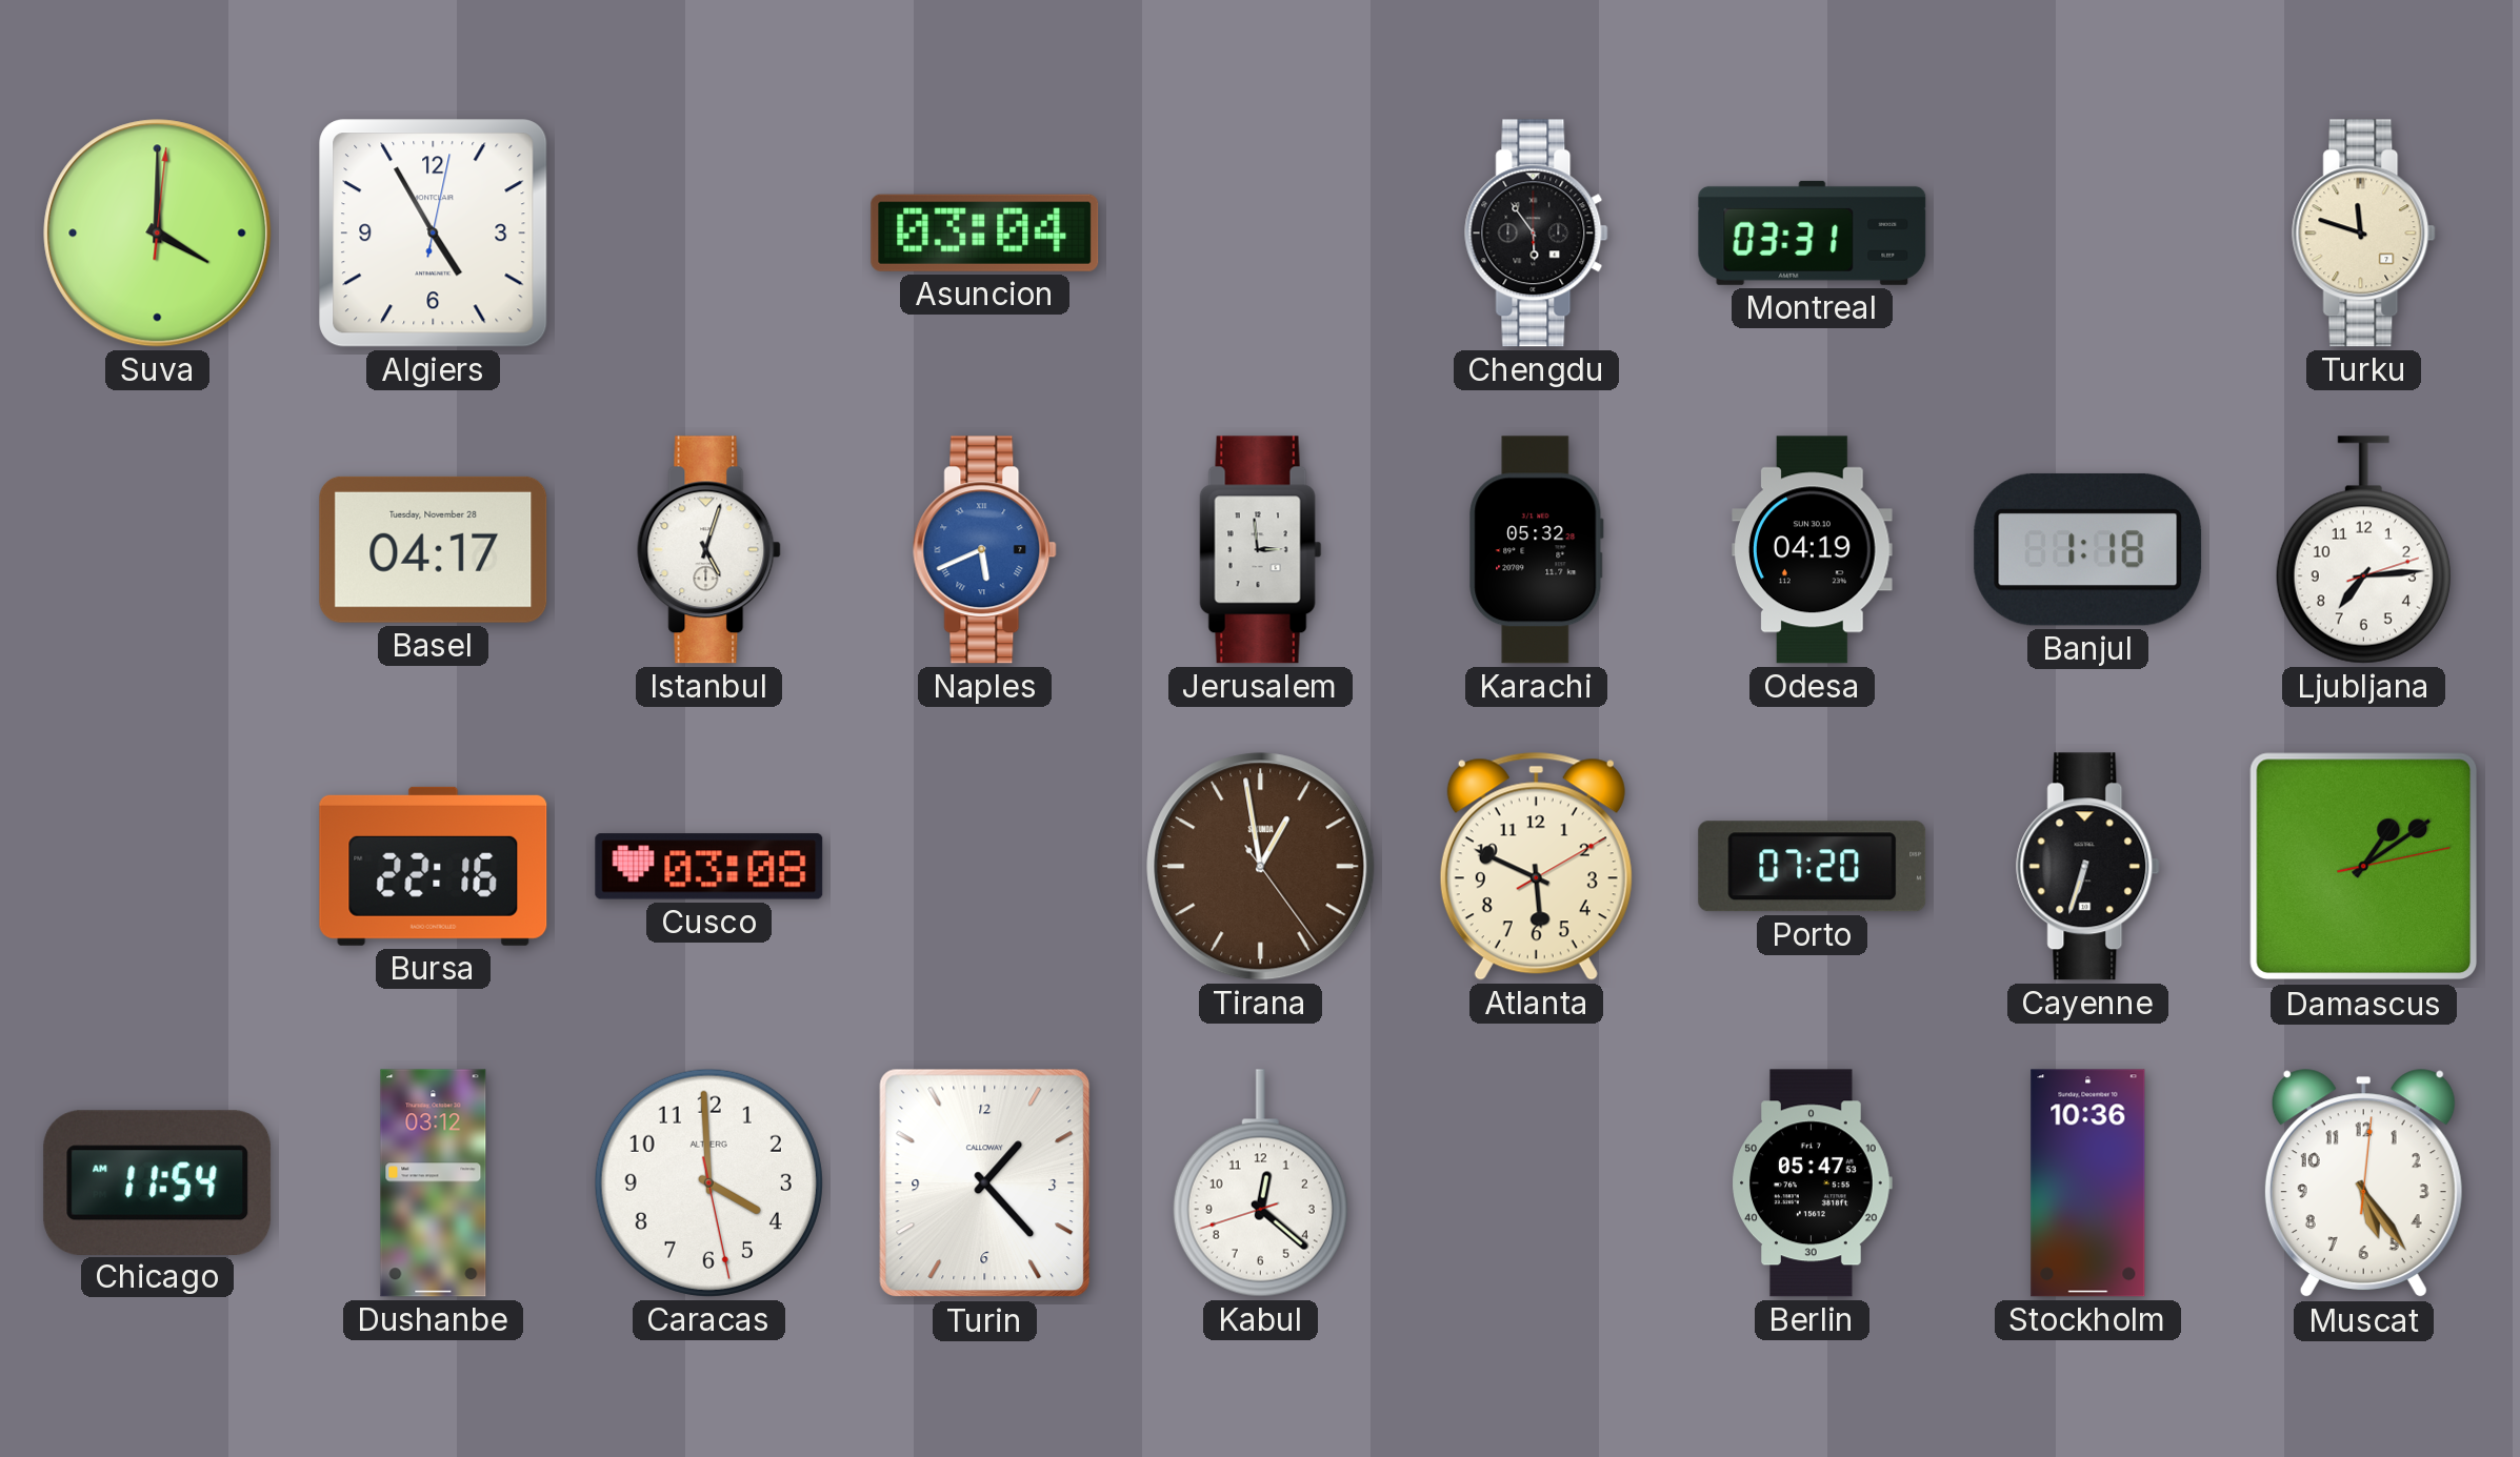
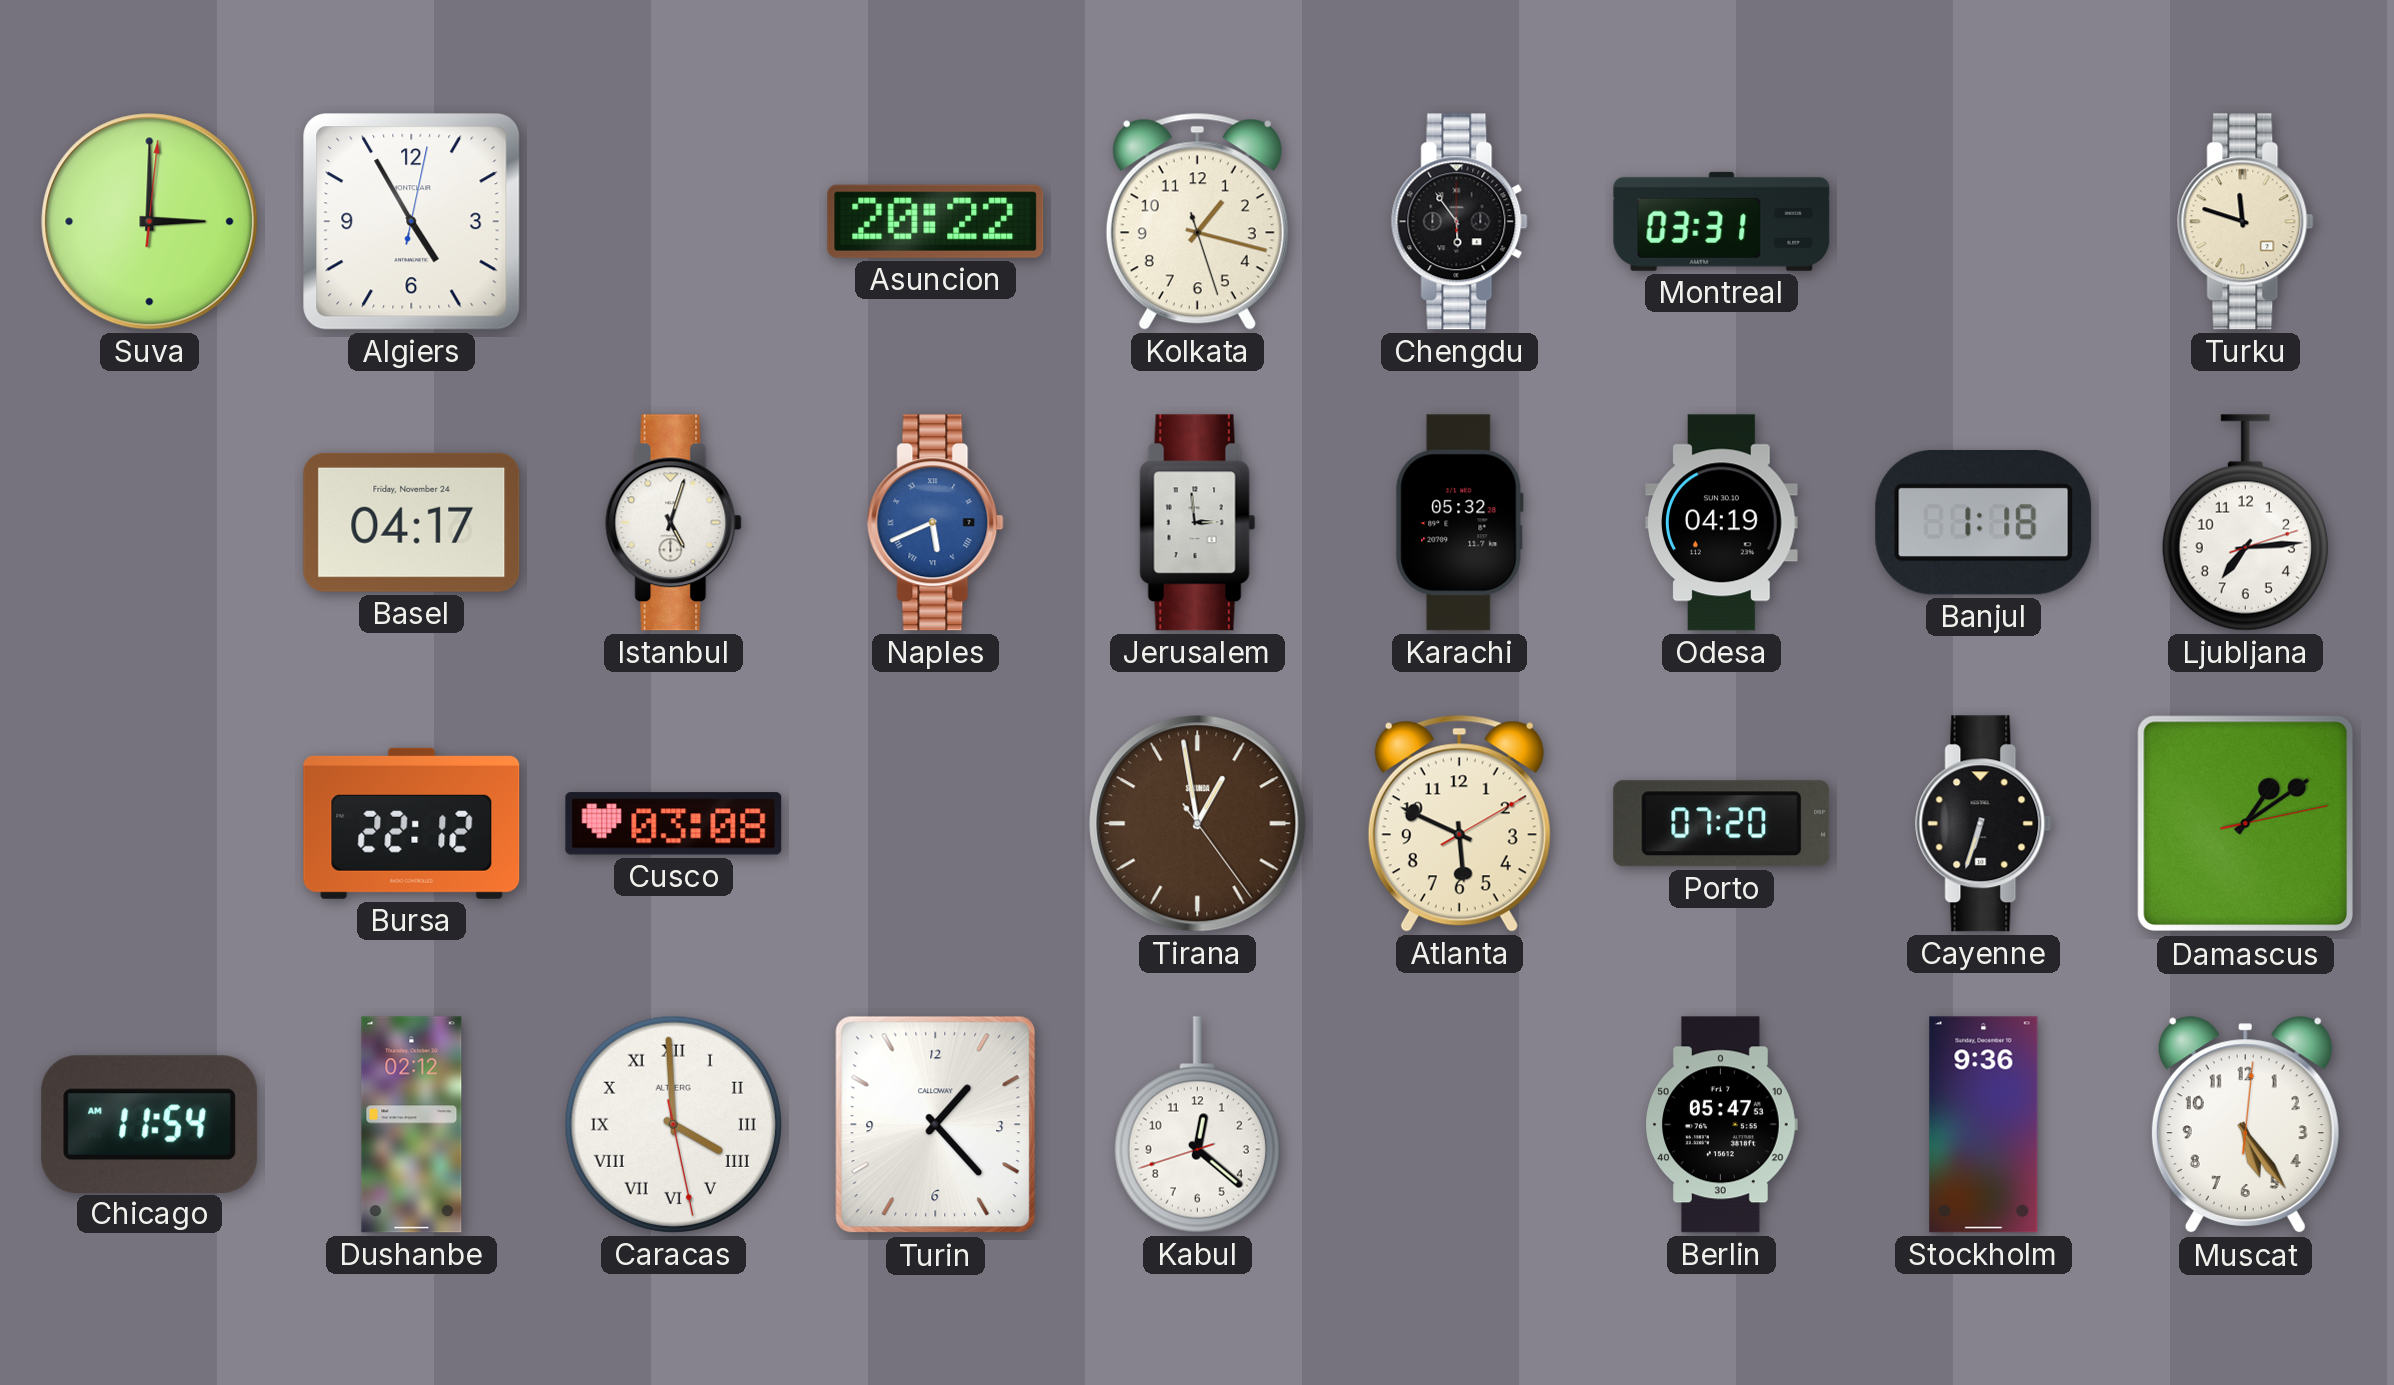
Suva: 4:00 -> 3:00
Asuncion: 03:04 -> 20:22
Kolkata: none -> 1:17
Basel date: Tuesday, November 28 -> Friday, November 24
Bursa: 22:16 -> 22:12
Dushanbe: 03:12 -> 02:12
Caracas numerals: Arabic -> Roman
Stockholm: 10:36 -> 9:36
